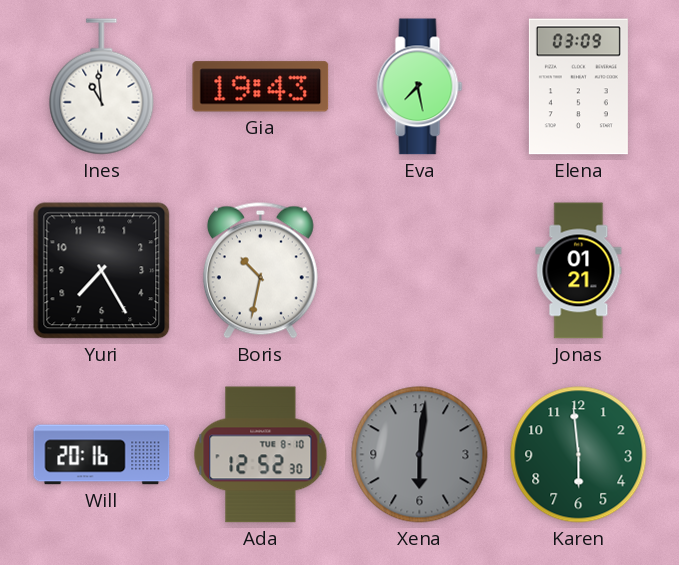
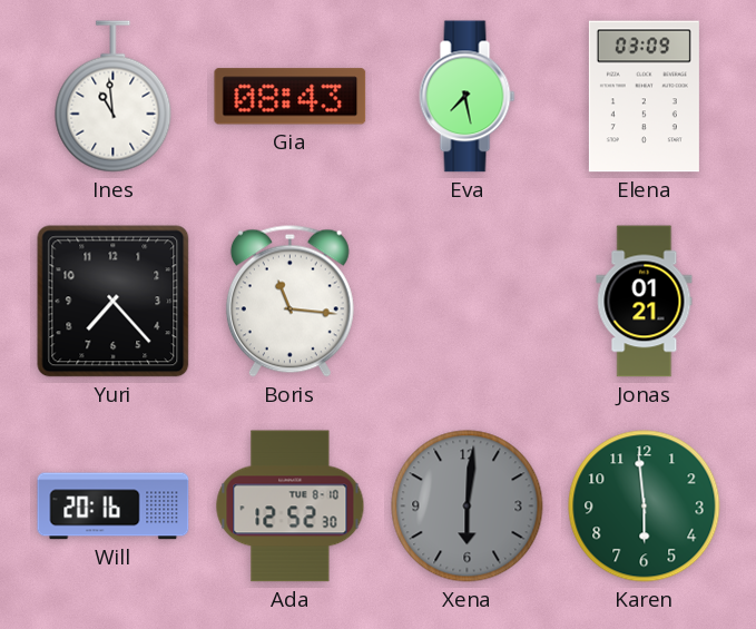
Gia: 19:43 -> 08:43
Yuri: 7:25 -> 7:23
Boris: 10:32 -> 11:16
